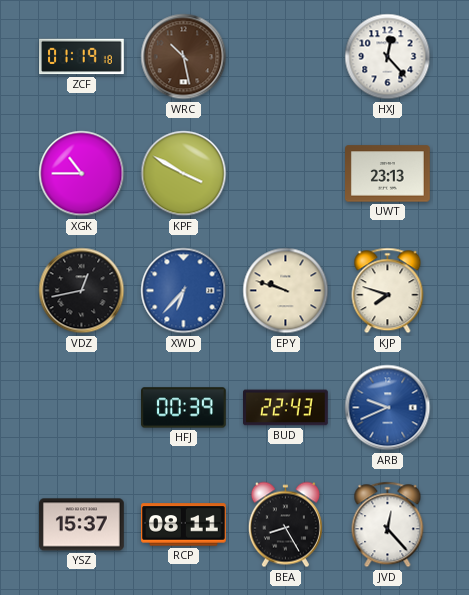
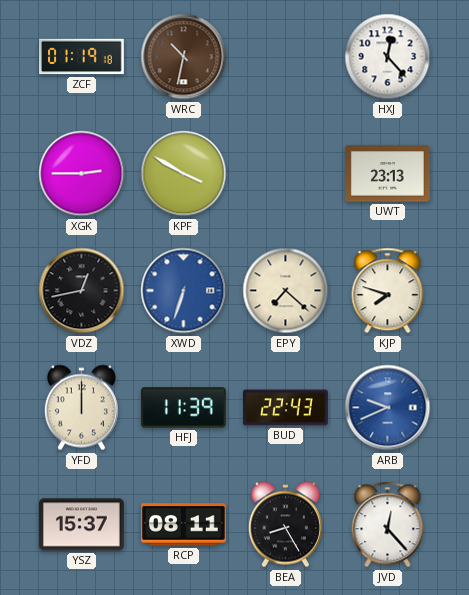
WRC: 10:28 -> 10:32
XGK: 10:45 -> 2:45
XWD: 6:37 -> 6:33
EPY: 9:48 -> 7:22
YFD: none -> 12:00
HFJ: 00:39 -> 11:39
